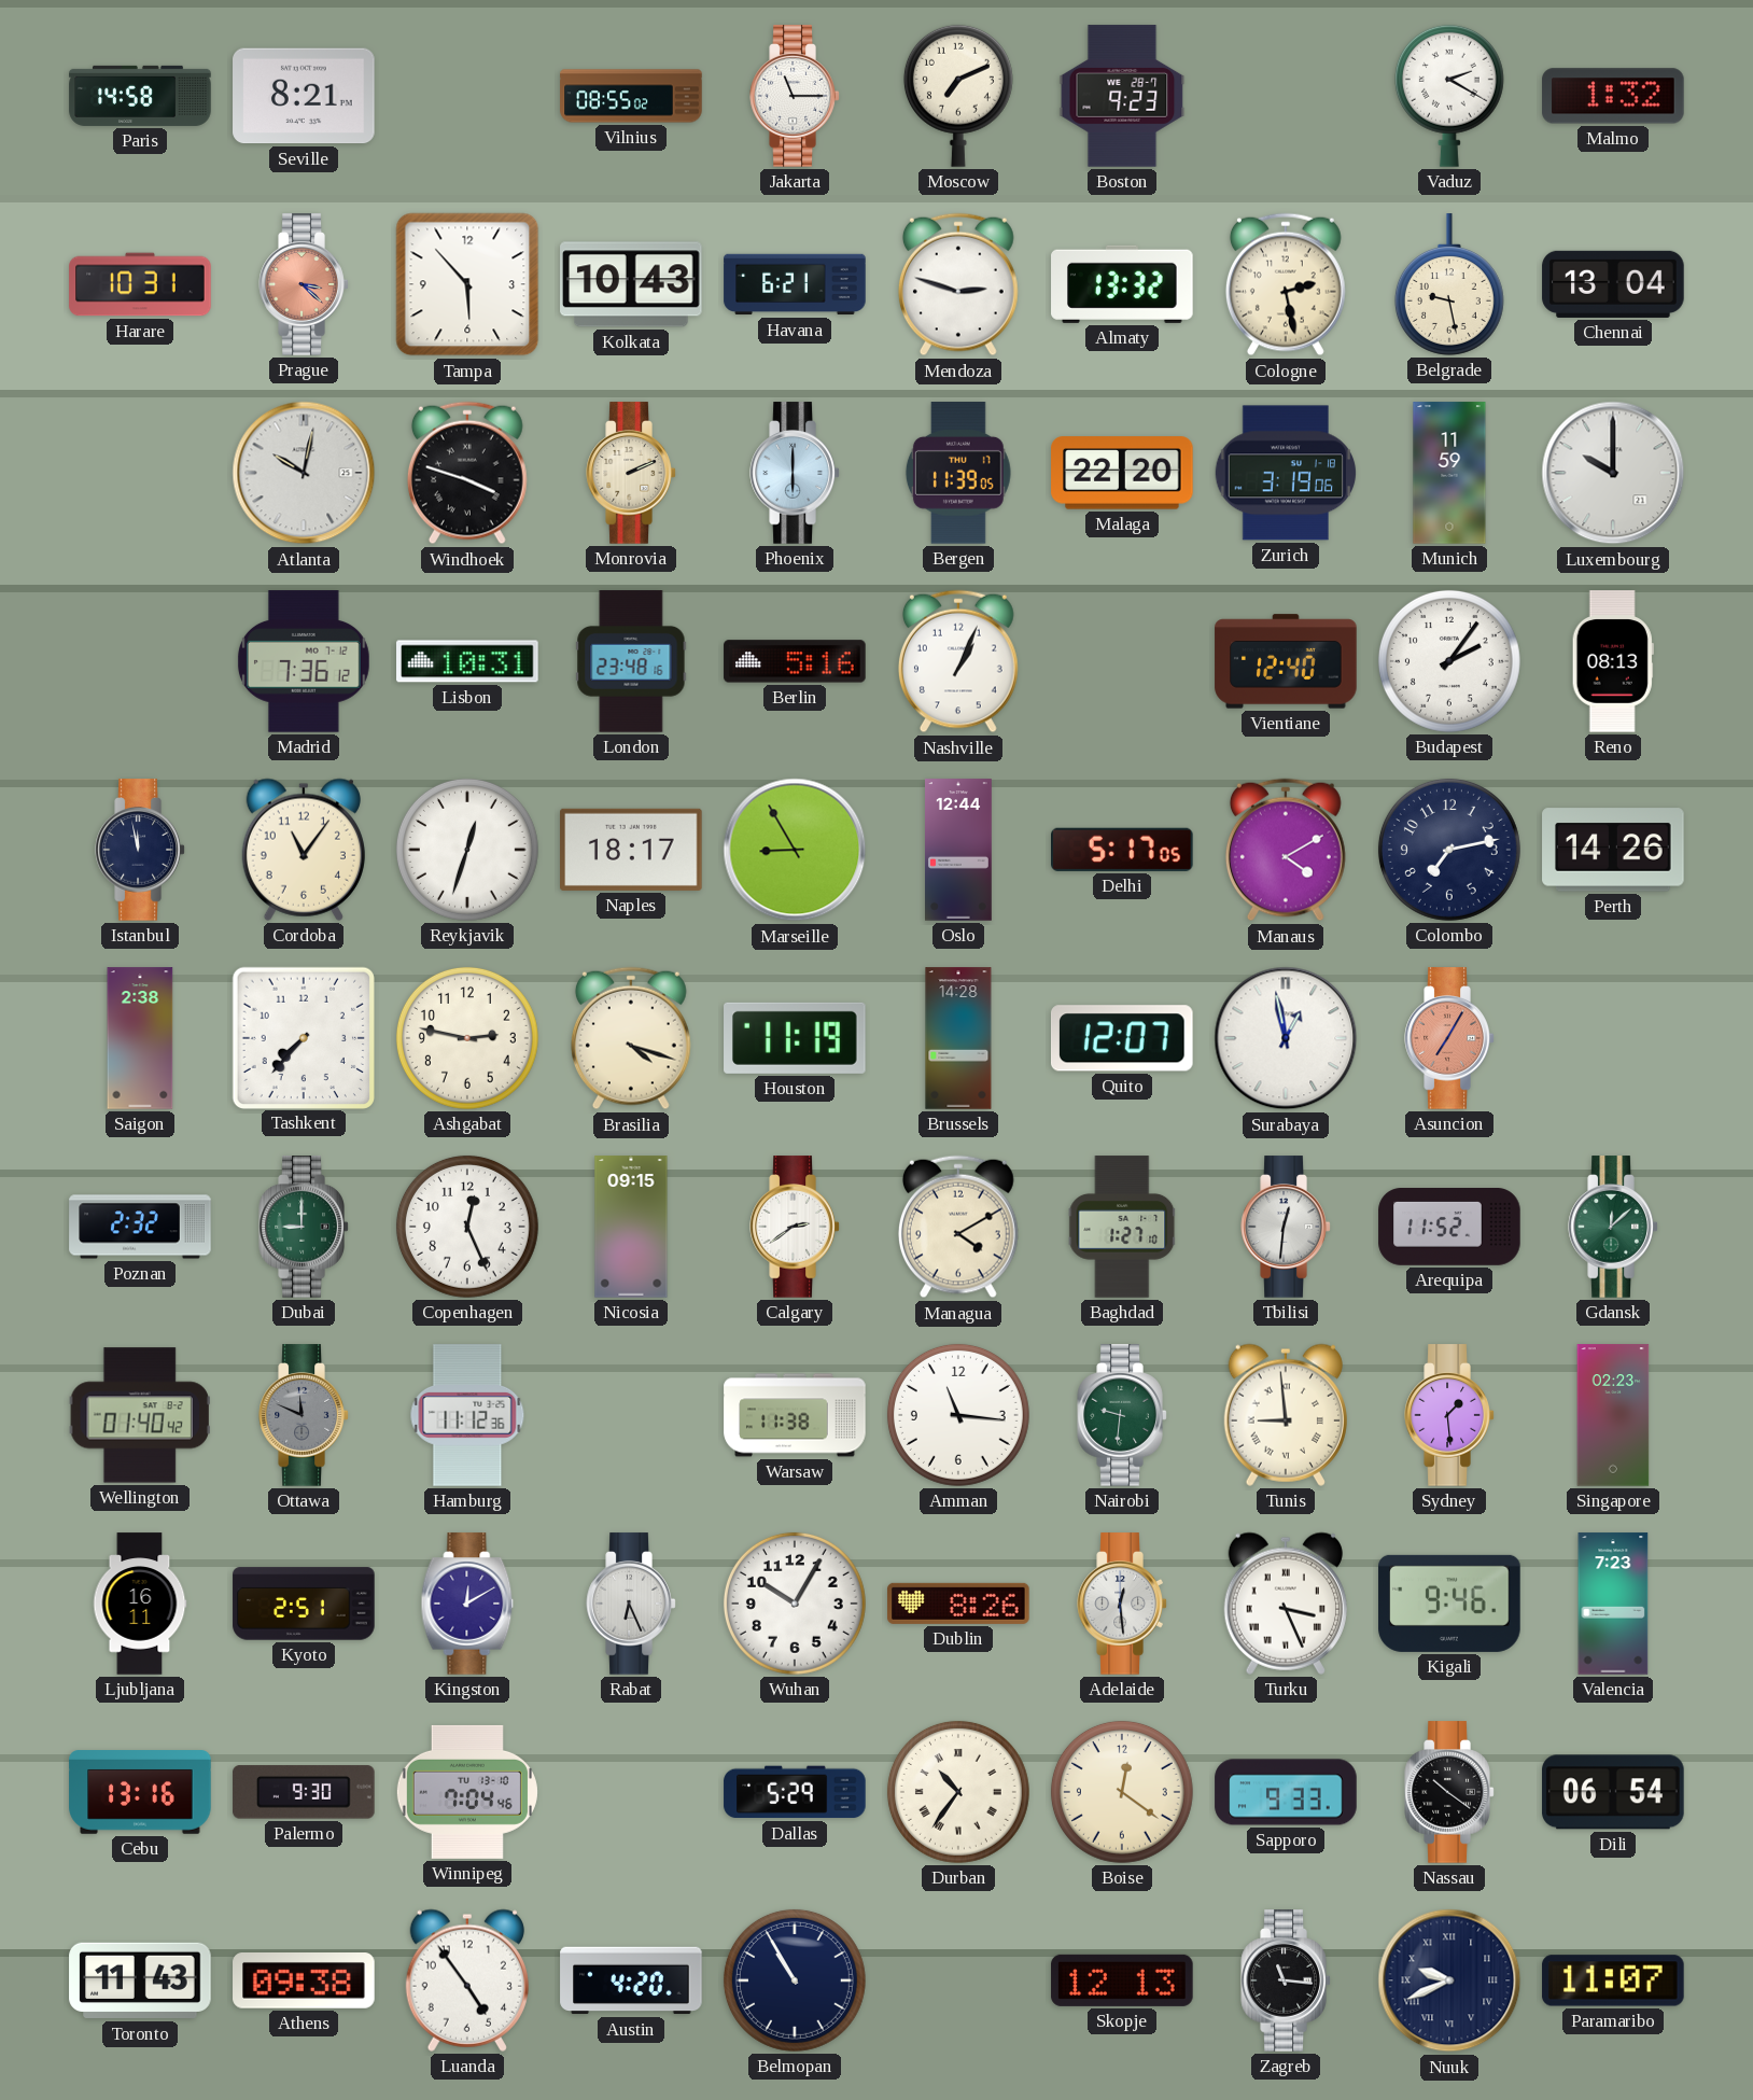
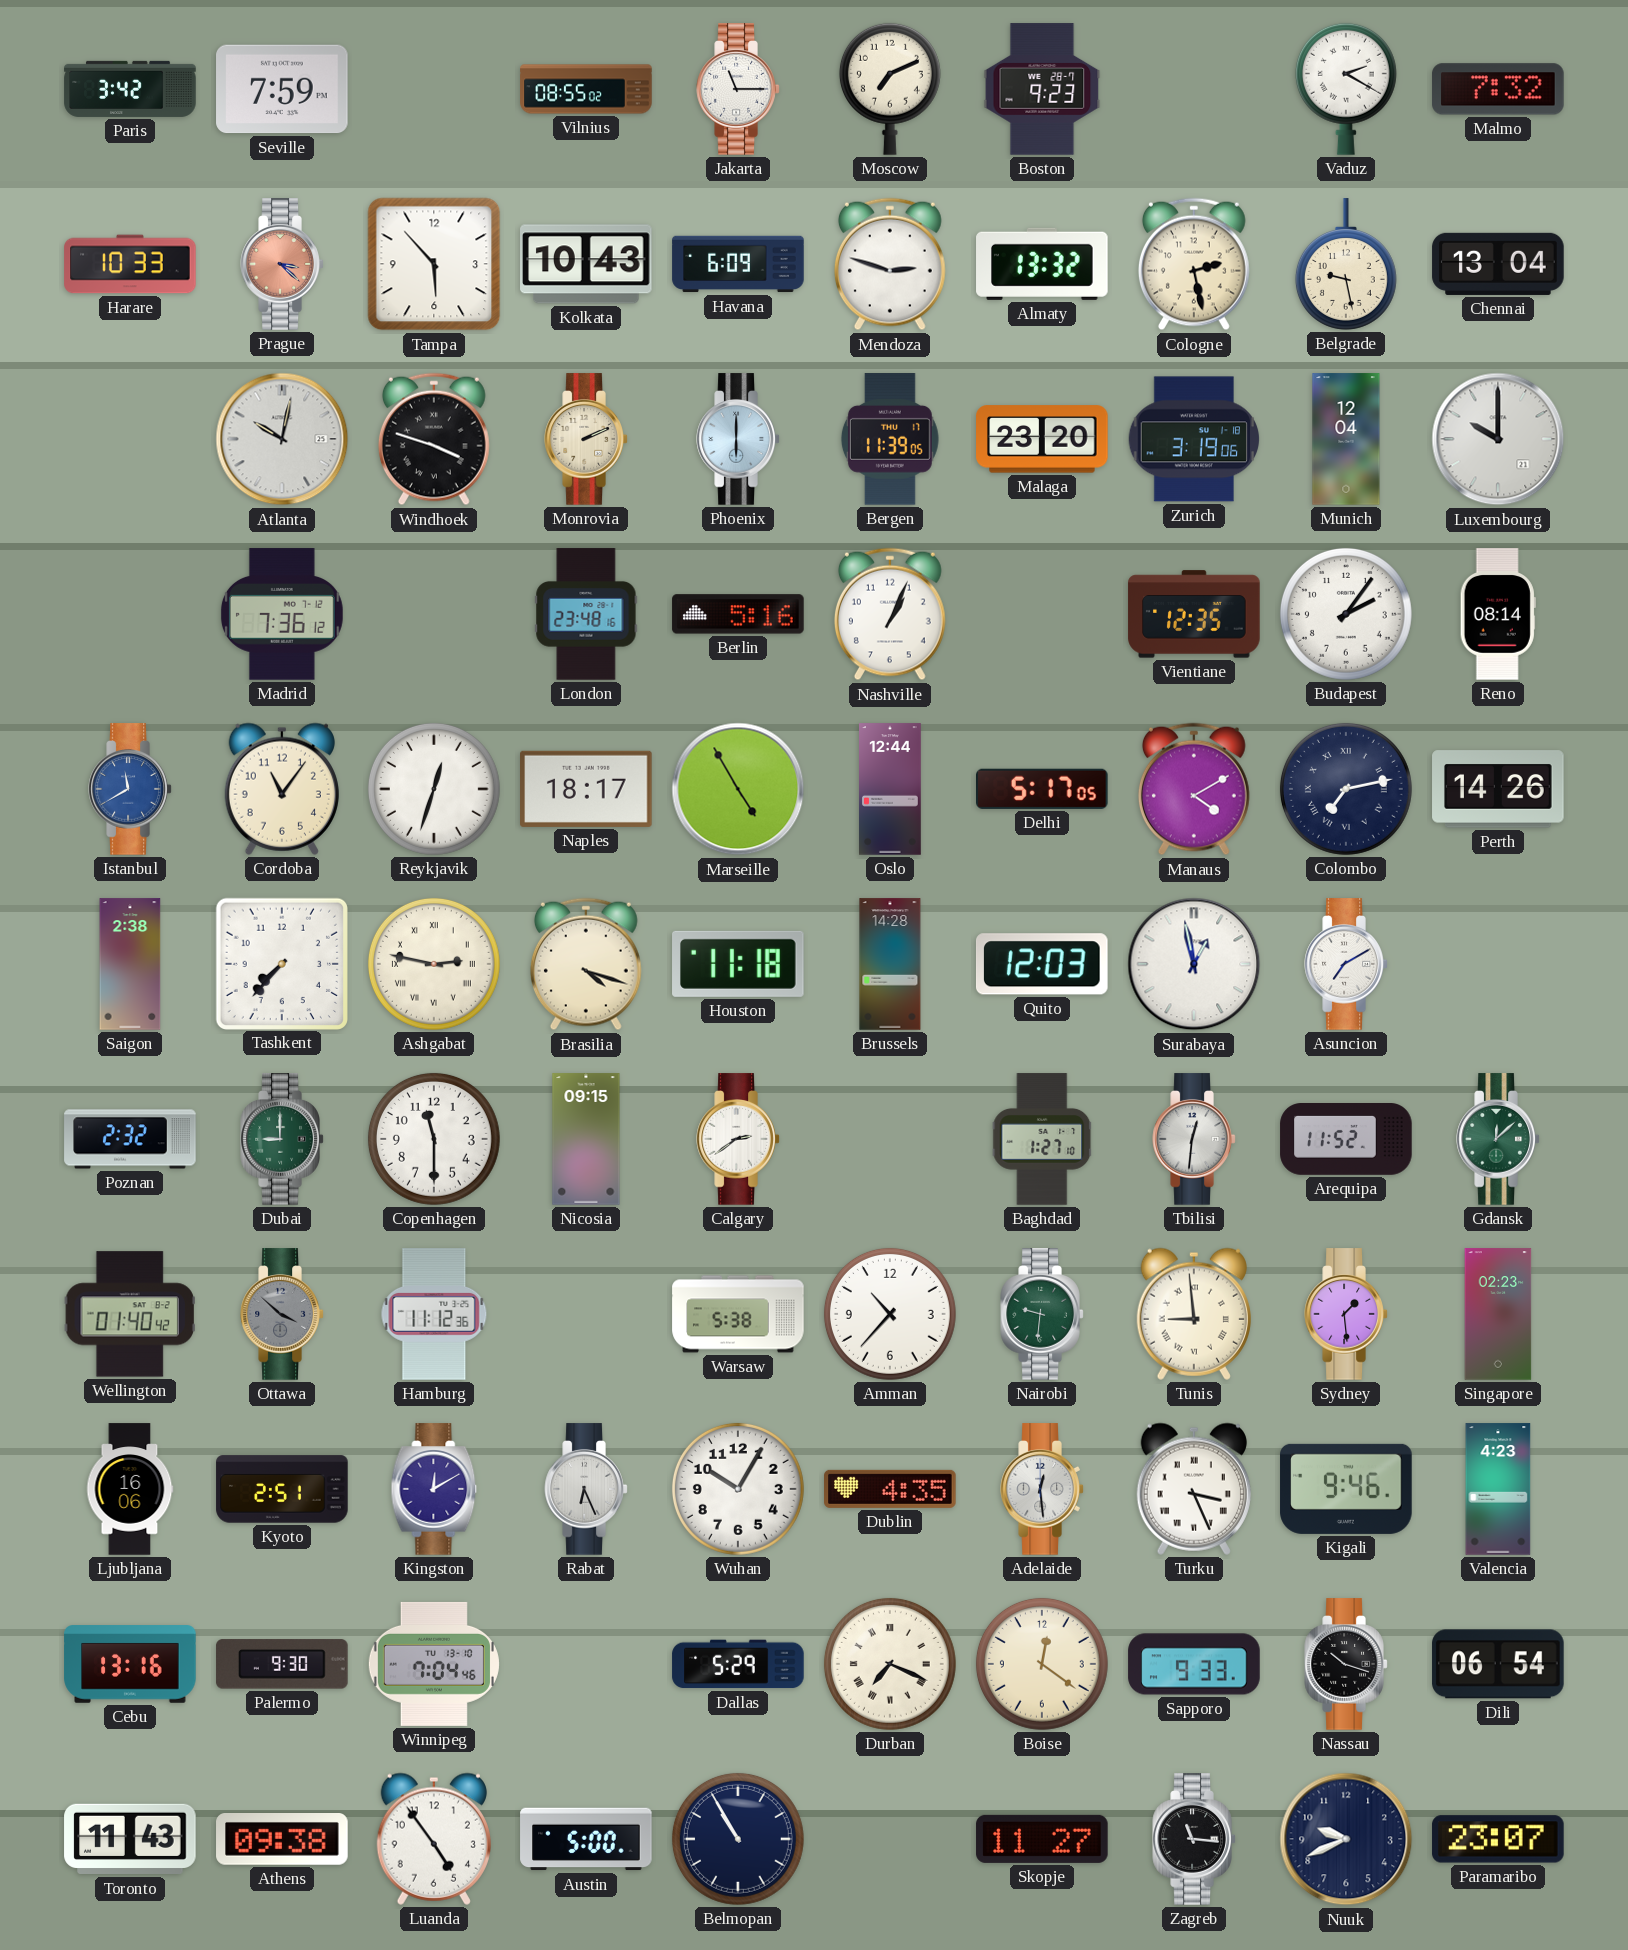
Paris: 14:58 -> 3:42
Seville: 8:21 -> 7:59
Malmo: 1:32 -> 7:32
Harare: 10:31 -> 10:33
Havana: 6:21 -> 6:09
Malaga: 22:20 -> 23:20
Munich: 11:59 -> 12:04
Lisbon: 10:31 -> none
Vientiane: 12:40 -> 12:35
Reno: 08:13 -> 08:14
Istanbul: 11:58 -> 11:40
Istanbul dial: navy -> blue
Marseille: 8:55 -> 4:55
Colombo numerals: Arabic -> Roman
Ashgabat numerals: Arabic -> Roman
Houston: 11:19 -> 11:18
Quito: 12:07 -> 12:03
Asuncion: 7:05 -> 7:10
Asuncion dial: salmon -> white
Copenhagen: 12:26 -> 11:30
Managua: 4:10 -> none
Ottawa: 11:49 -> 3:52
Warsaw: 11:38 -> 5:38
Amman: 11:16 -> 10:37
Ljubljana: 16:11 -> 16:06
Dublin: 8:26 -> 4:35
Valencia: 7:23 -> 4:23
Durban: 10:36 -> 7:19
Nassau: 10:21 -> 10:18
Austin: 4:20 -> 5:00
Skopje: 12:13 -> 11:27
Nuuk numerals: Roman -> Arabic
Paramaribo: 11:07 -> 23:07
